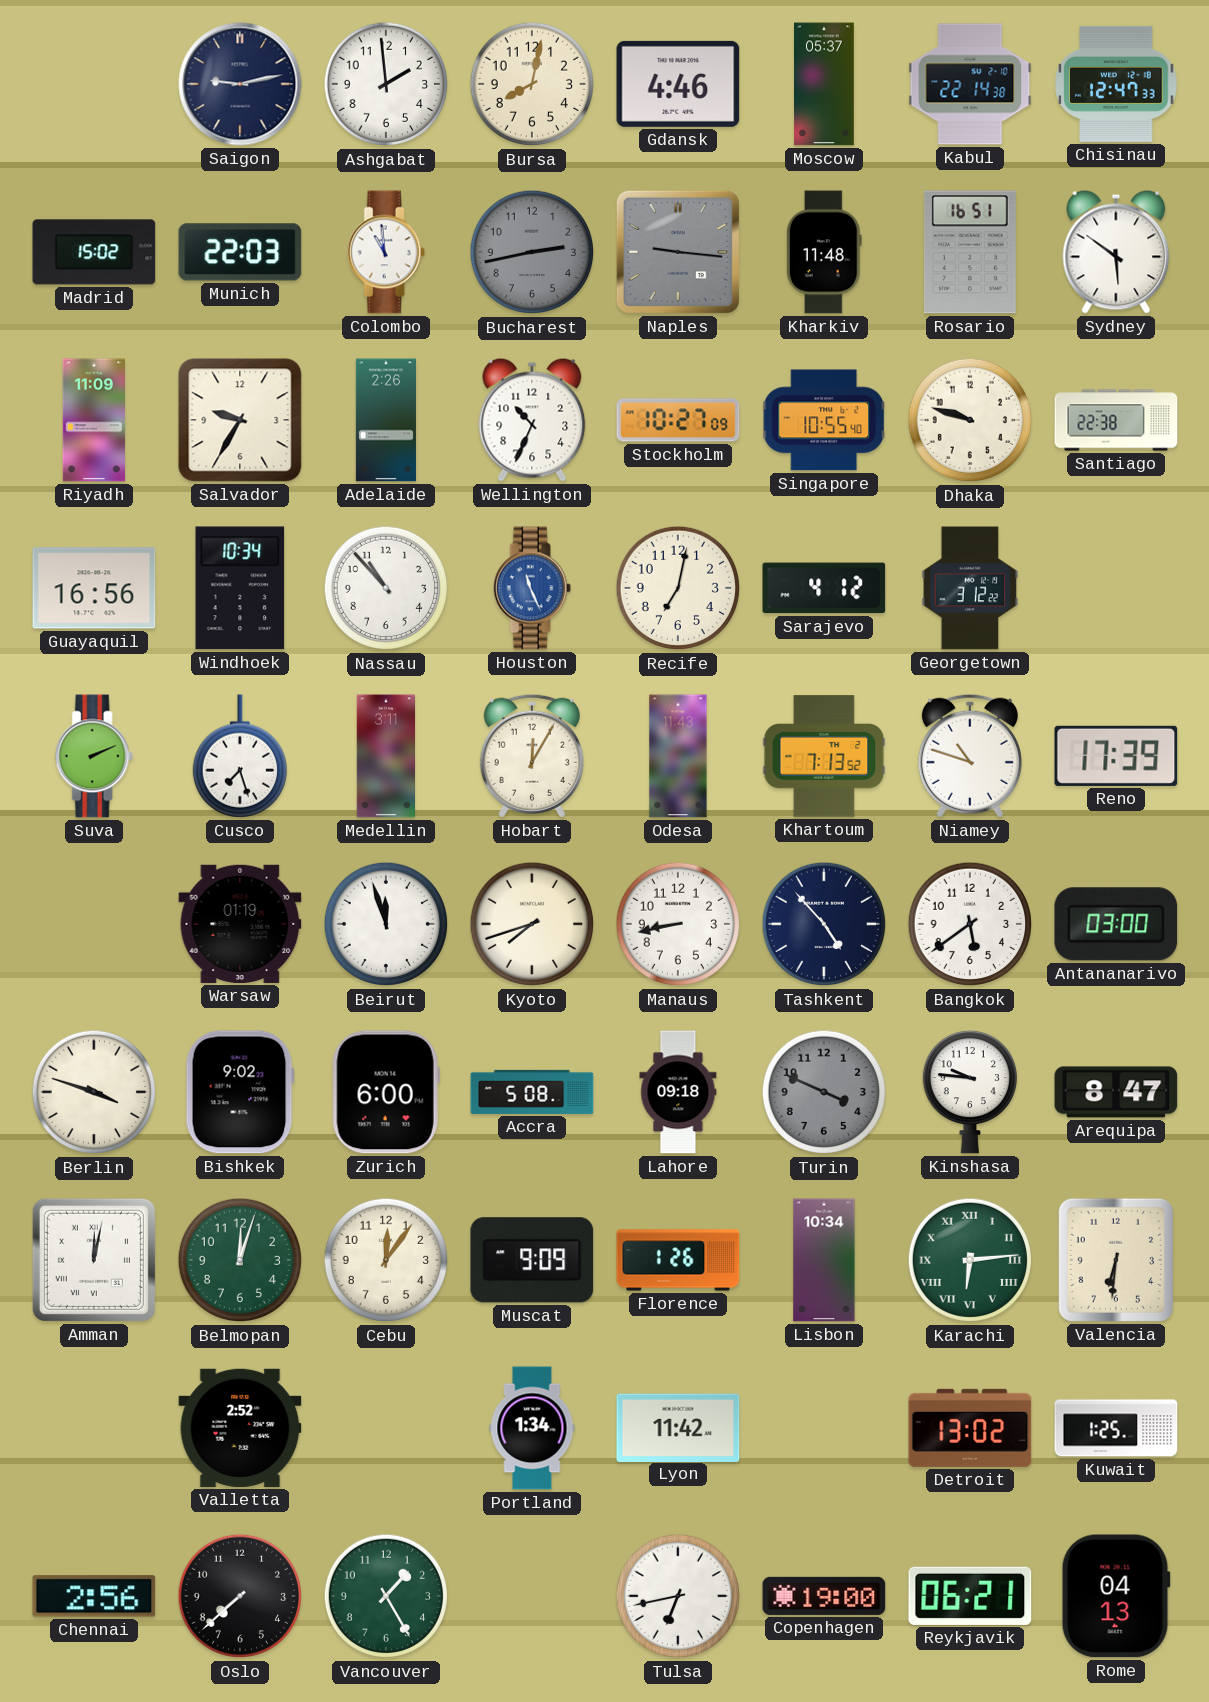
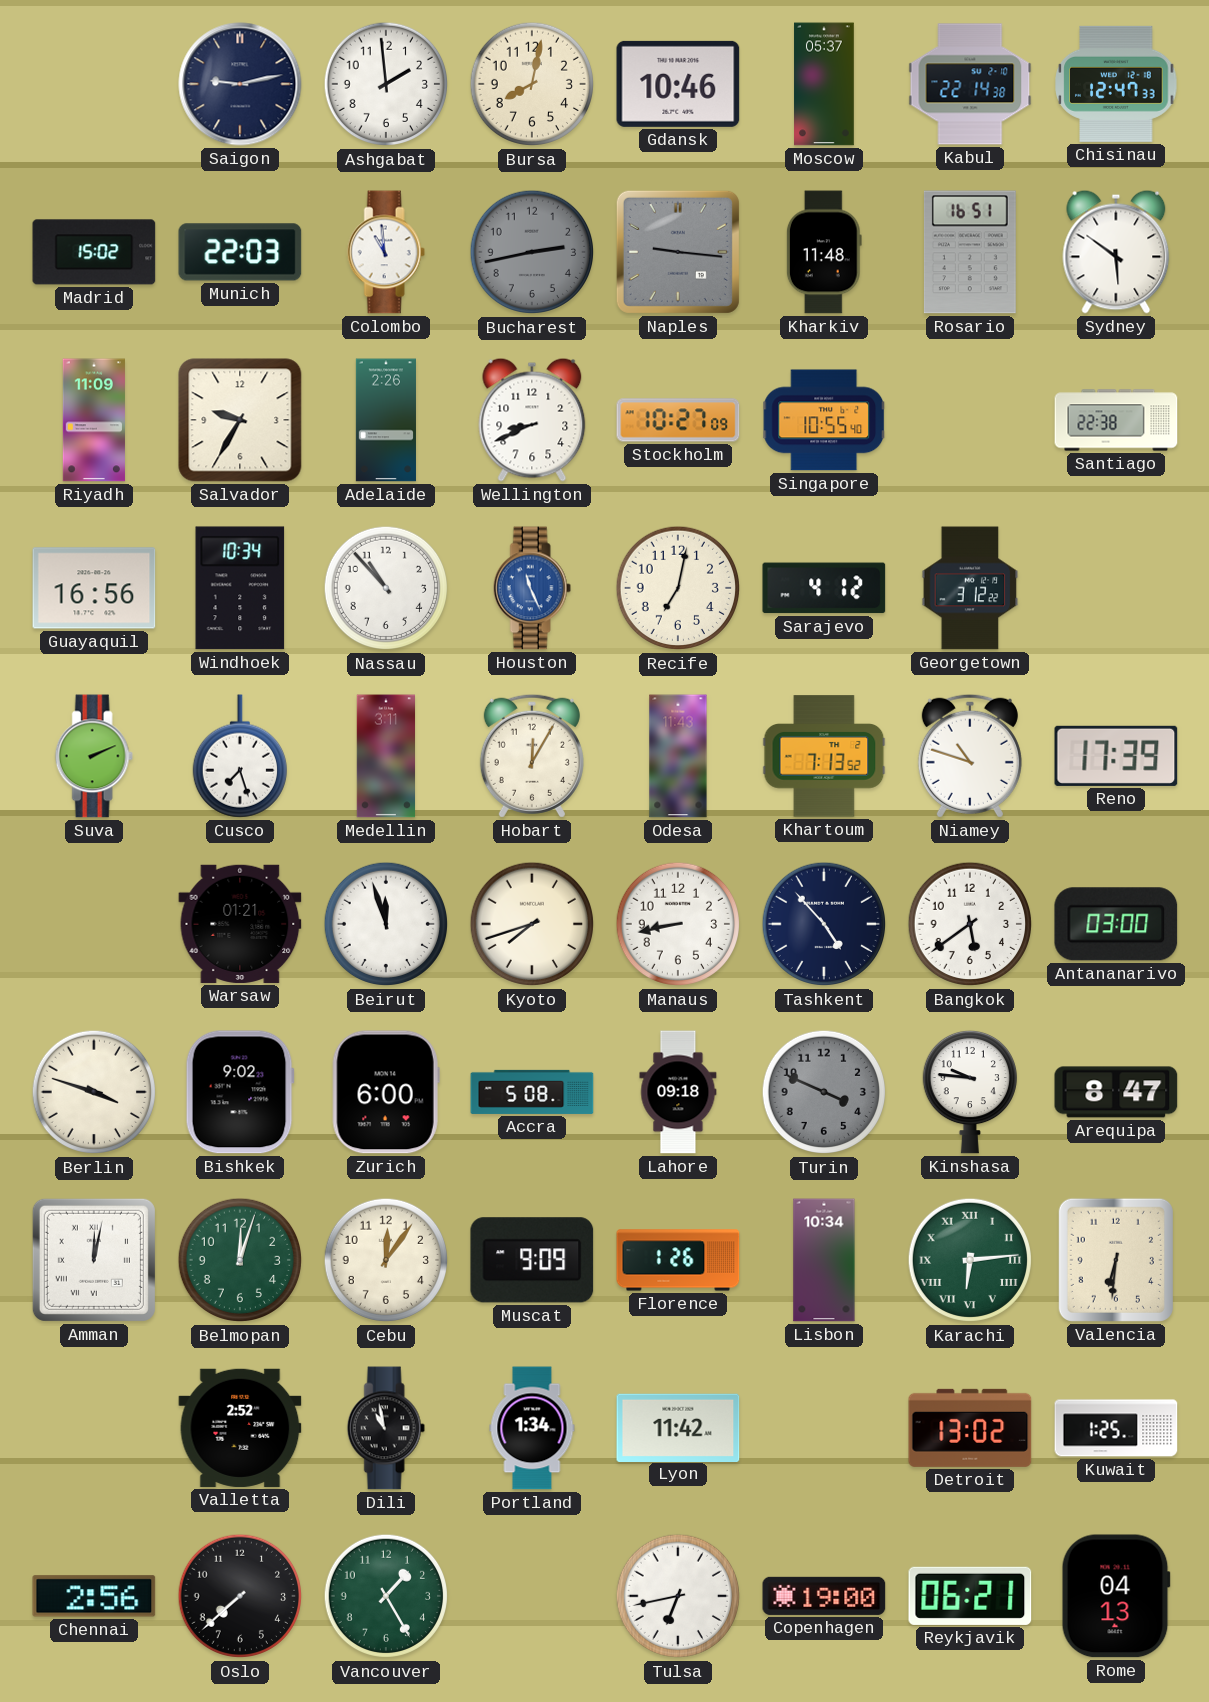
Gdansk: 4:46 -> 10:46
Wellington: 10:34 -> 8:41
Dhaka: 9:48 -> none
Warsaw: 01:19 -> 01:21
Dili: none -> 10:58
